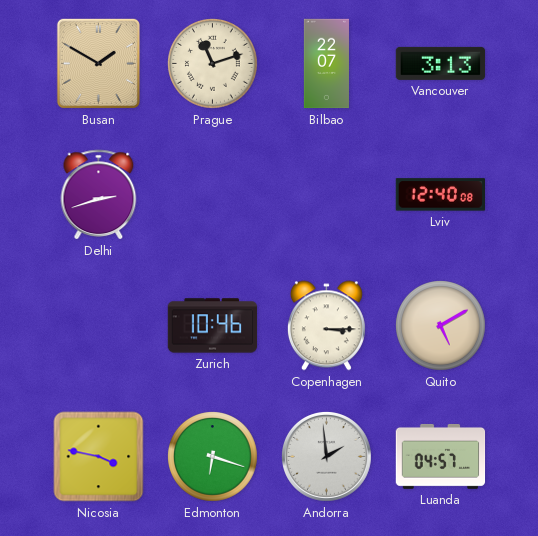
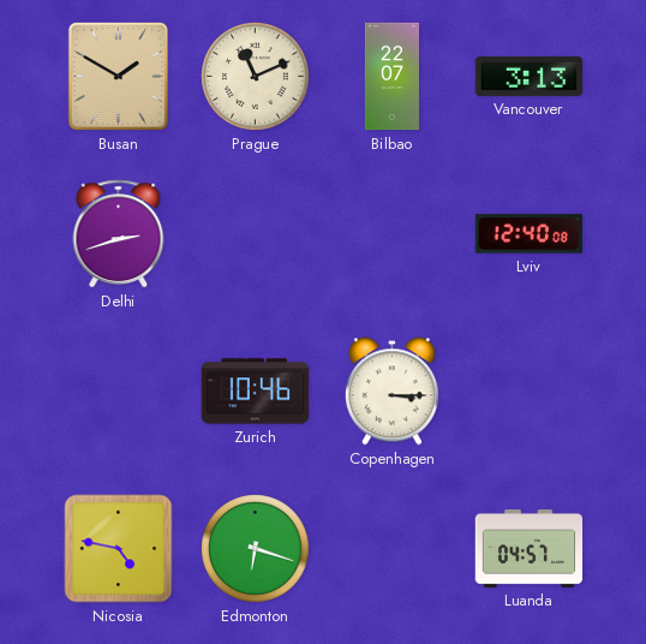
Prague: 11:12 -> 11:11
Quito: 5:10 -> none
Nicosia: 3:47 -> 4:47
Andorra: 1:59 -> none
